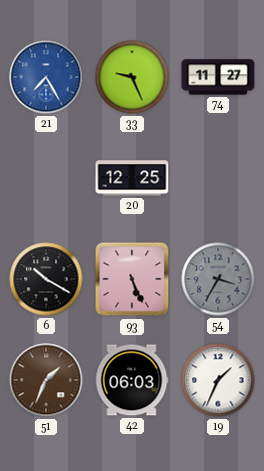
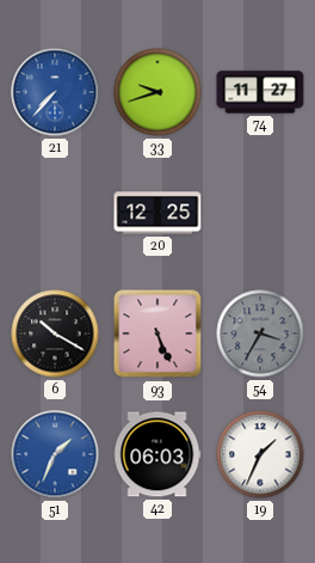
21: 7:25 -> 7:37
33: 9:26 -> 9:42
51 dial: brown -> blue
